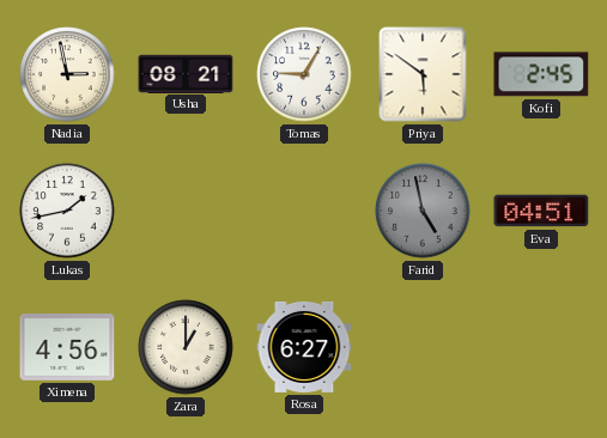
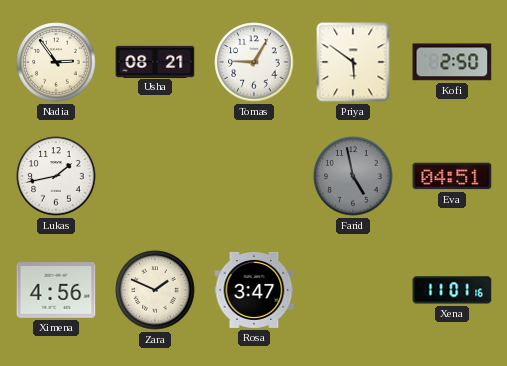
Nadia: 2:58 -> 2:54
Kofi: 2:45 -> 2:50
Zara: 1:00 -> 1:49
Rosa: 6:27 -> 3:47
Xena: none -> 11:01
